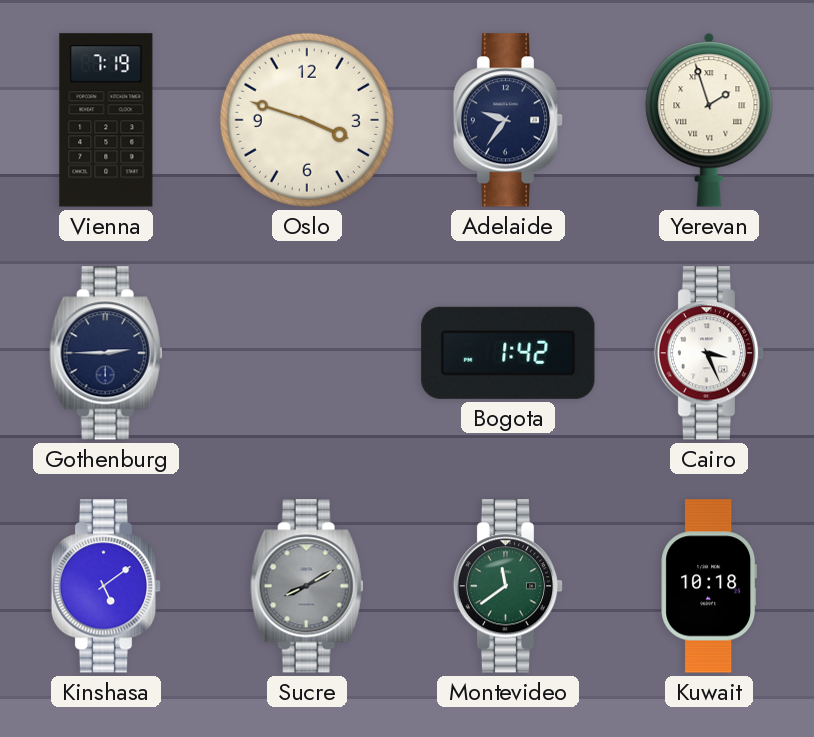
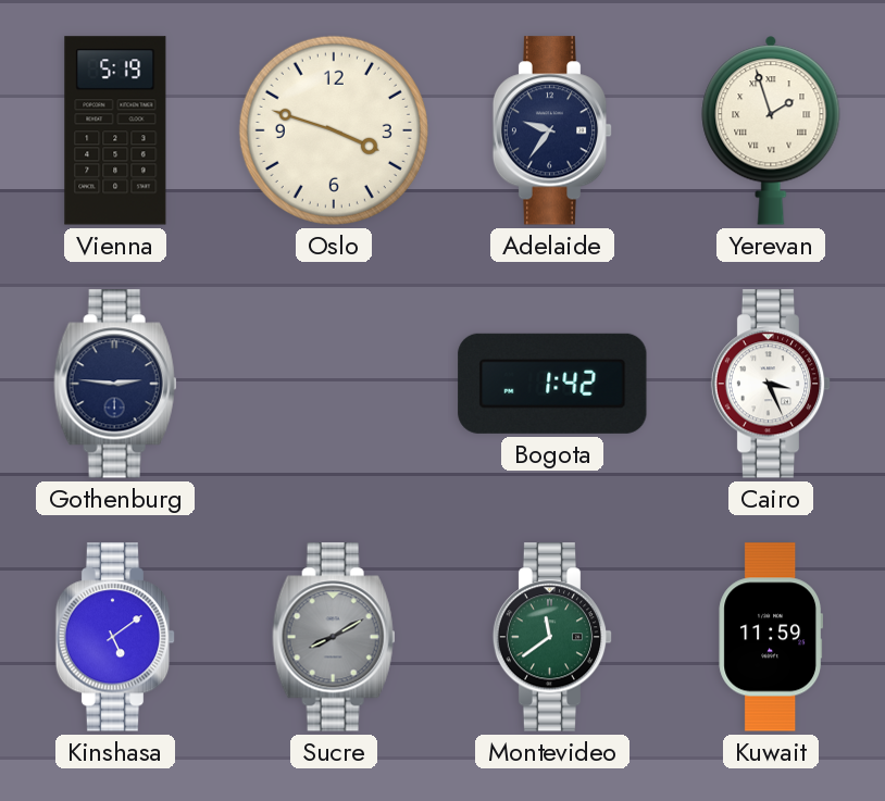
Vienna: 7:19 -> 5:19
Gothenburg: 2:45 -> 2:46
Kuwait: 10:18 -> 11:59
